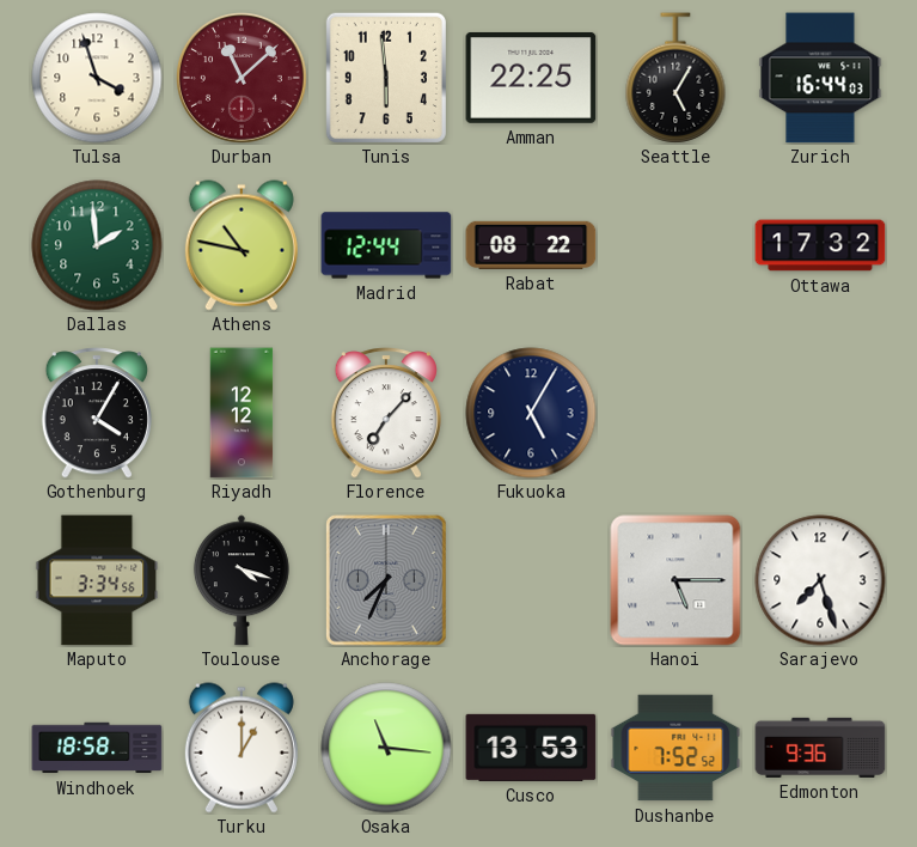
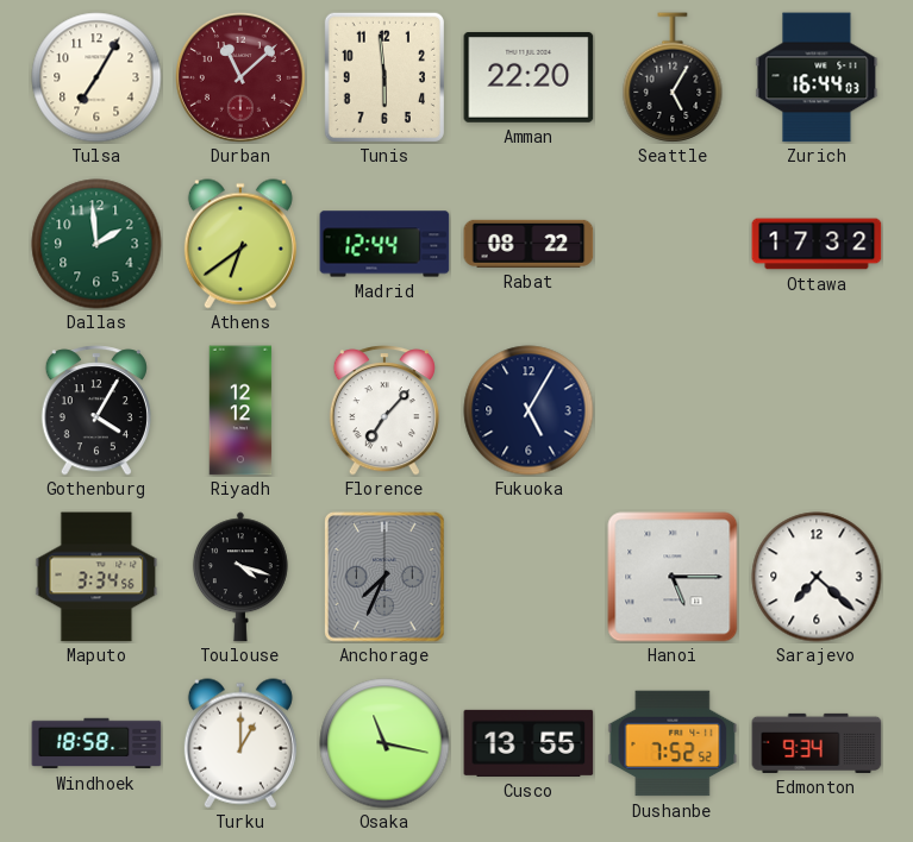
Tulsa: 3:57 -> 7:05
Amman: 22:25 -> 22:20
Athens: 10:47 -> 6:39
Sarajevo: 7:27 -> 7:22
Osaka: 11:16 -> 11:17
Cusco: 13:53 -> 13:55
Edmonton: 9:36 -> 9:34
